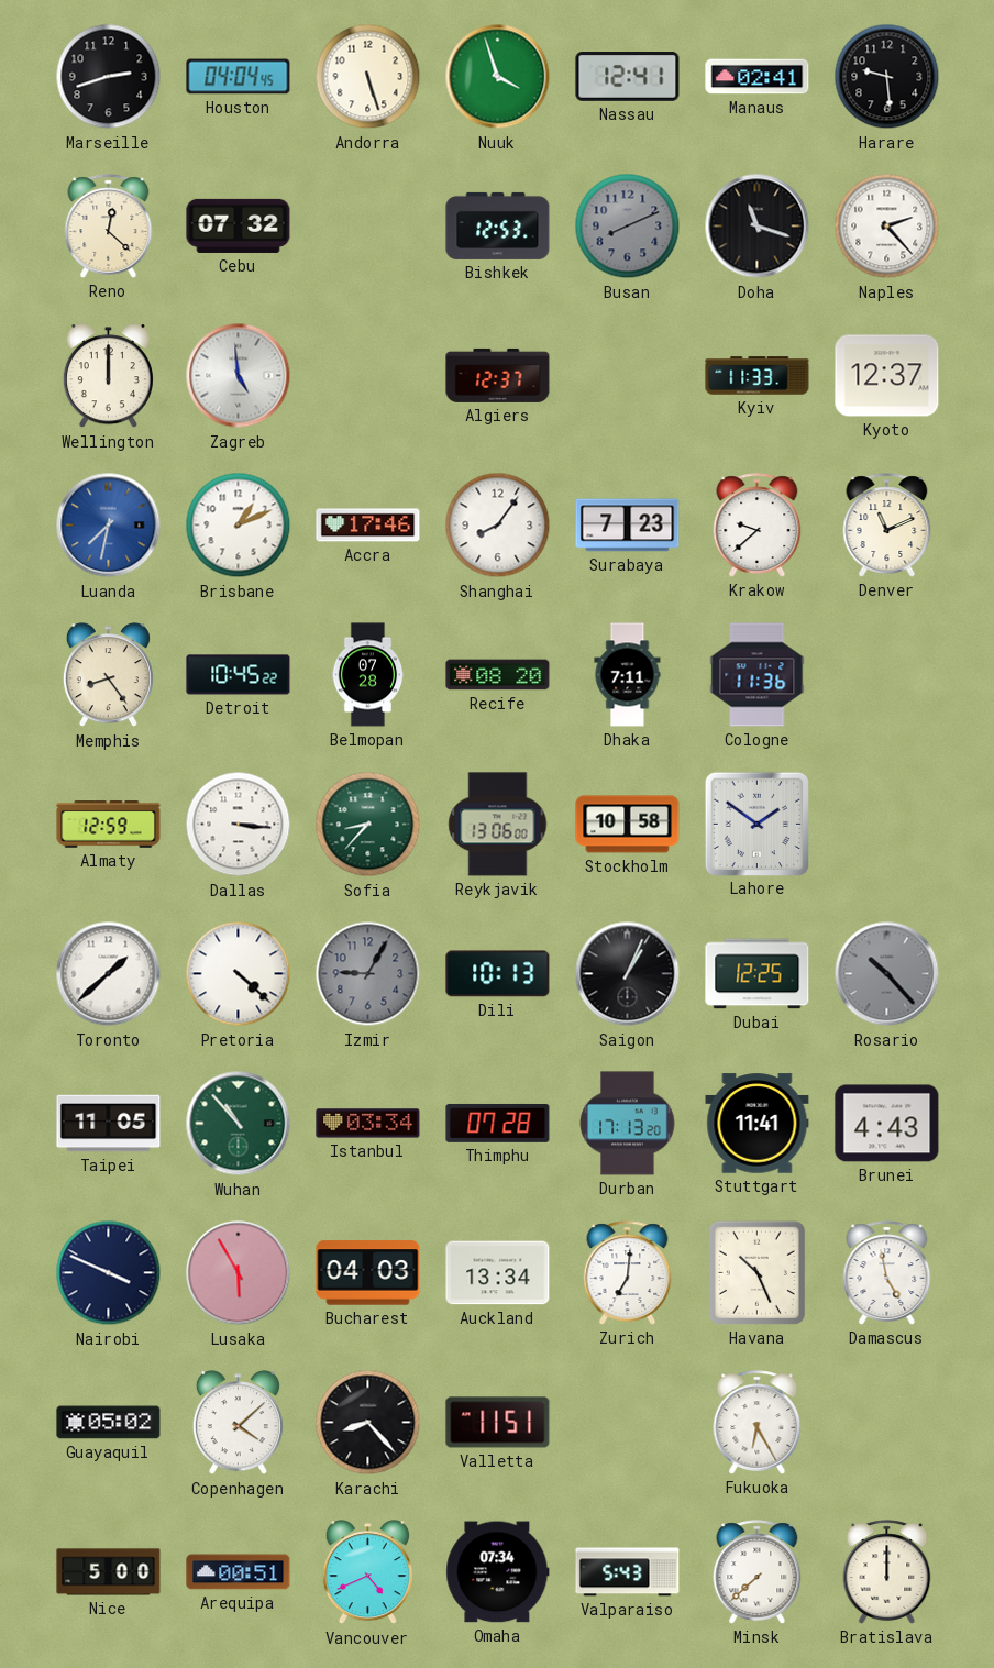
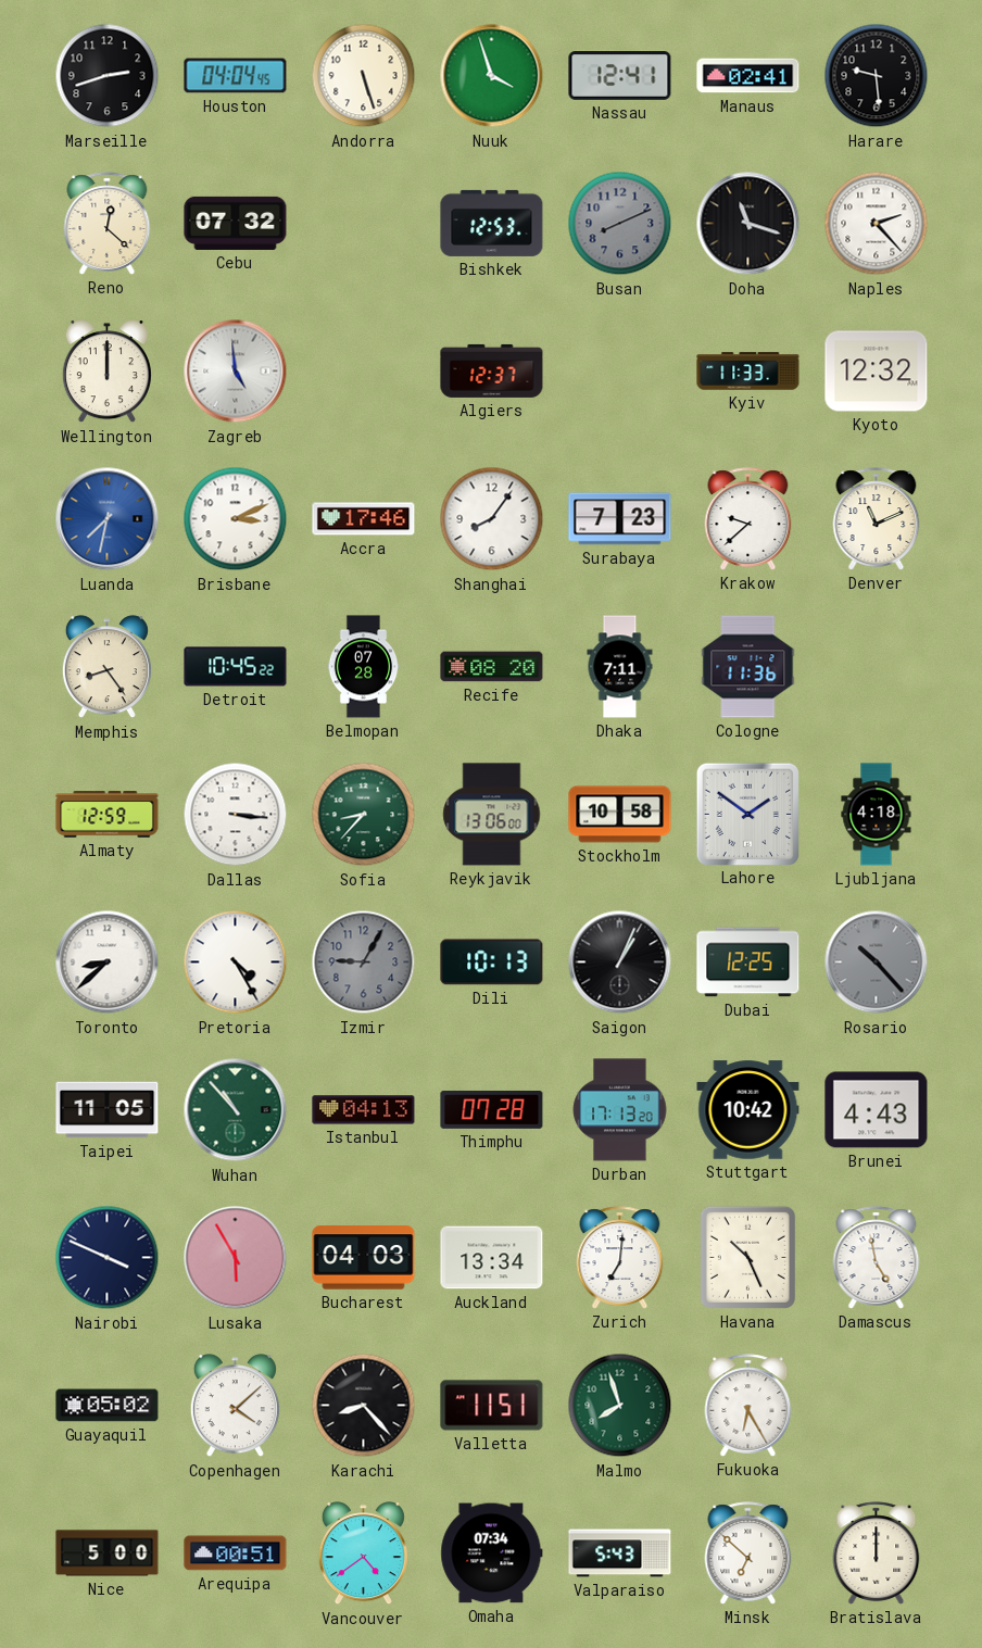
Kyoto: 12:37 -> 12:32
Brisbane: 1:11 -> 3:11
Ljubljana: none -> 4:18
Toronto: 1:38 -> 8:38
Pretoria: 4:22 -> 4:25
Istanbul: 03:34 -> 04:13
Stuttgart: 11:41 -> 10:42
Malmo: none -> 7:57
Vancouver: 4:41 -> 4:39
Minsk: 7:38 -> 6:52
